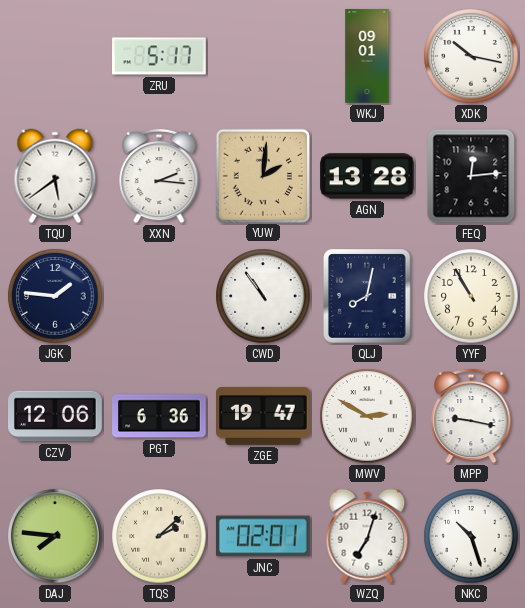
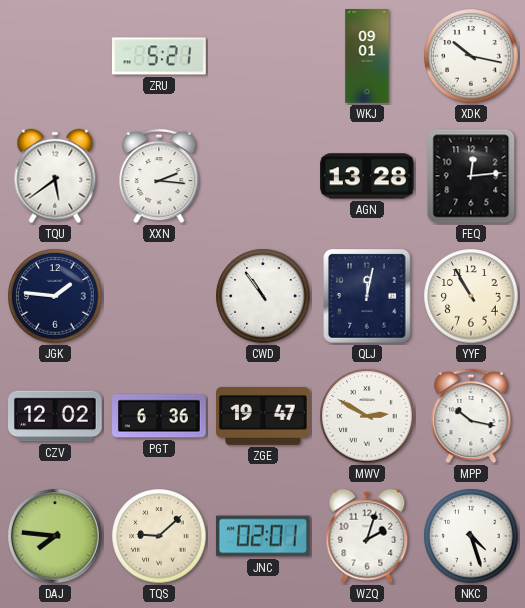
ZRU: 5:17 -> 5:21
YUW: 2:01 -> none
QLJ: 8:02 -> 12:02
CZV: 12:06 -> 12:02
MPP: 9:17 -> 10:17
TQS: 2:08 -> 9:08
WZQ: 7:03 -> 2:03
NKC: 10:27 -> 4:27
